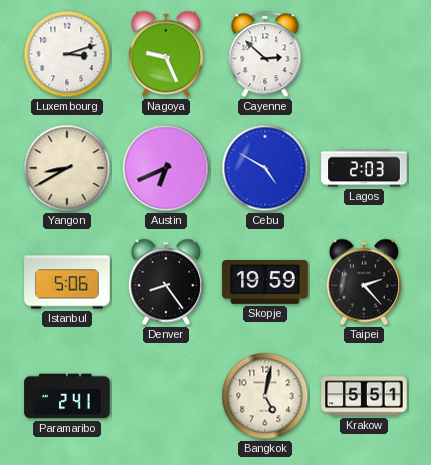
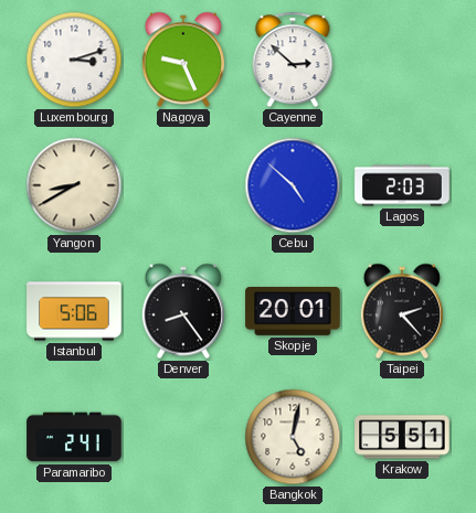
Austin: 6:41 -> none
Cebu: 4:50 -> 4:52
Skopje: 19:59 -> 20:01
